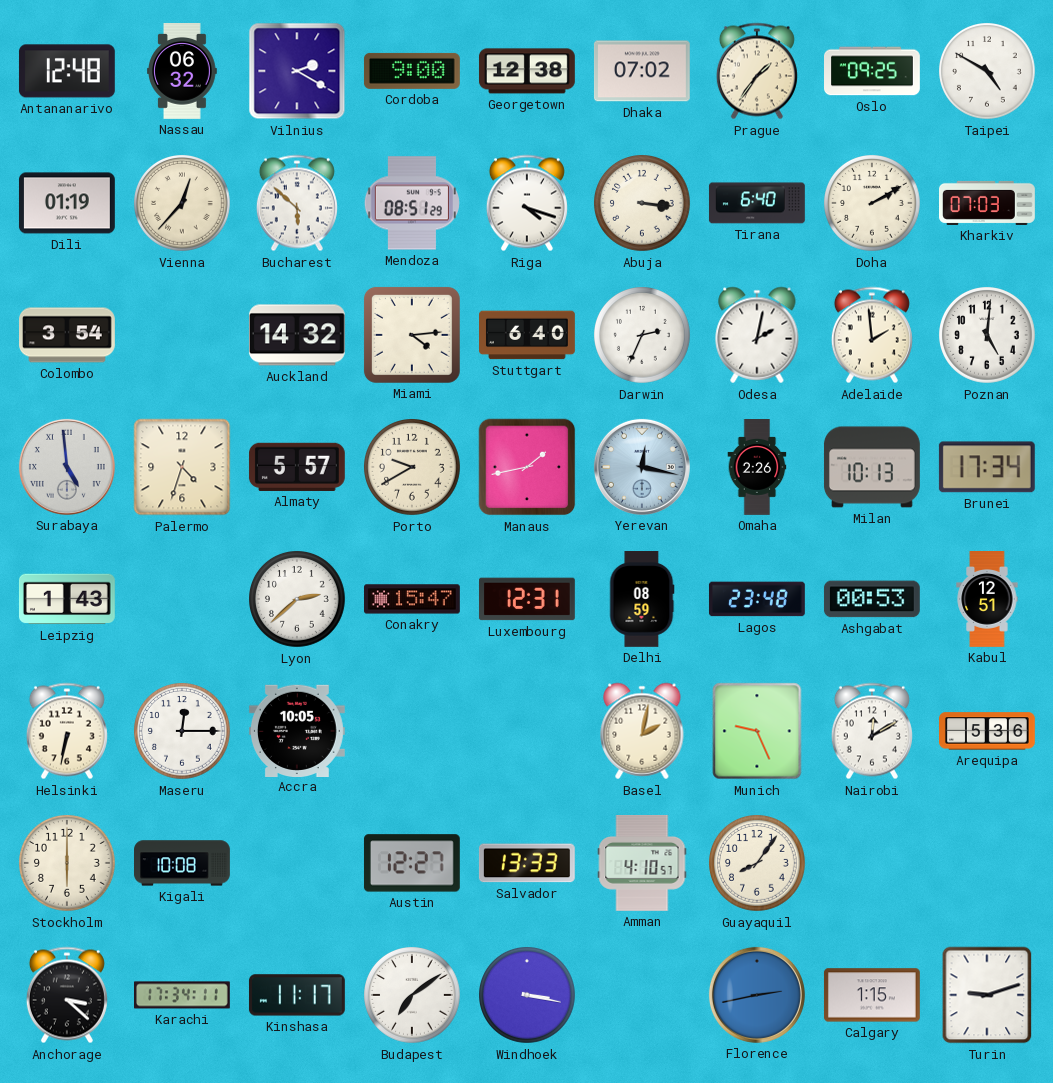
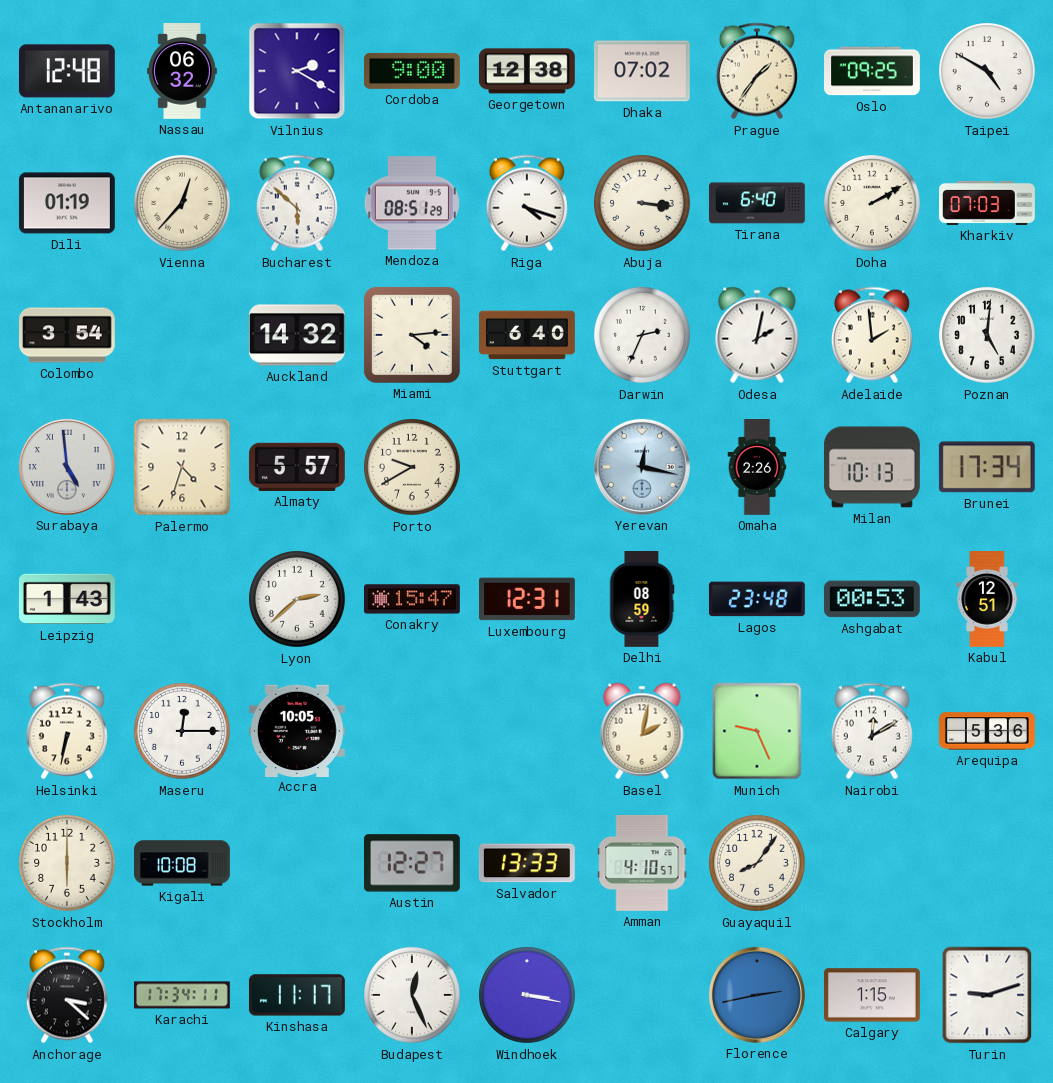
Manaus: 1:43 -> none
Budapest: 7:09 -> 12:26
